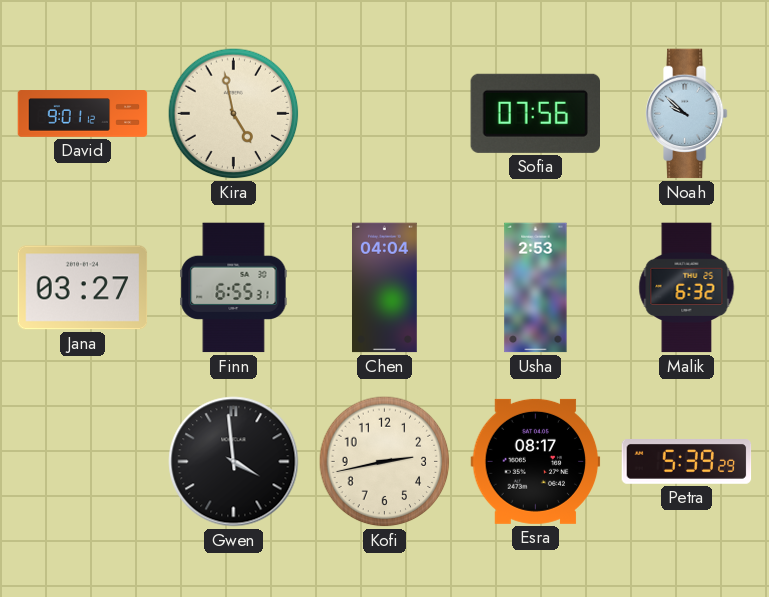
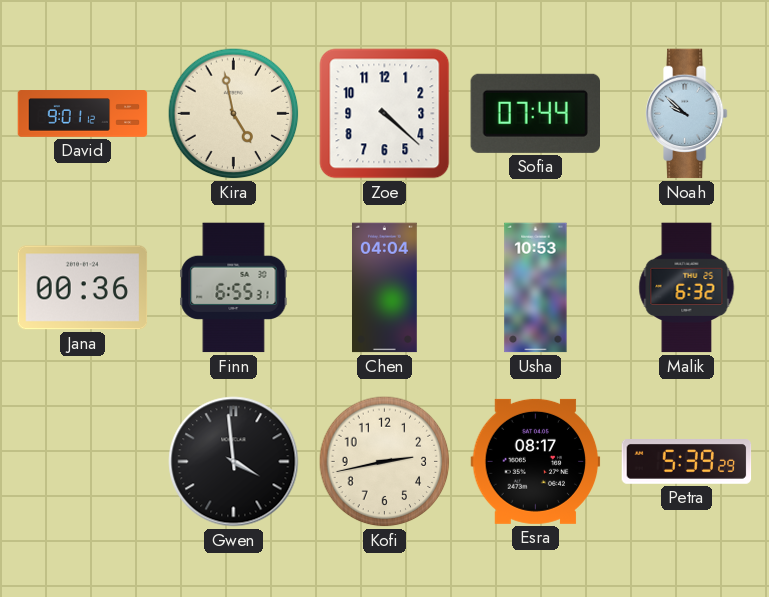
Zoe: none -> 4:22
Sofia: 07:56 -> 07:44
Jana: 03:27 -> 00:36
Usha: 2:53 -> 10:53
